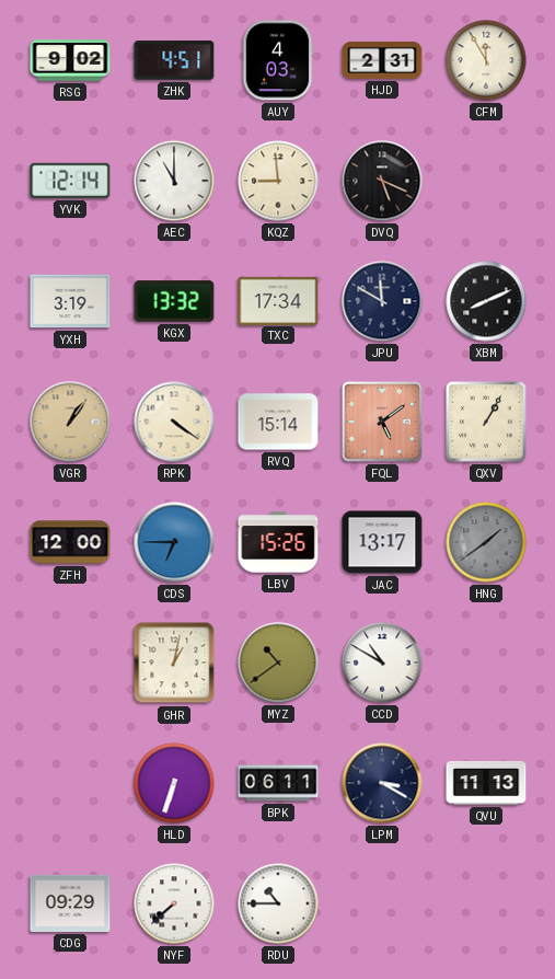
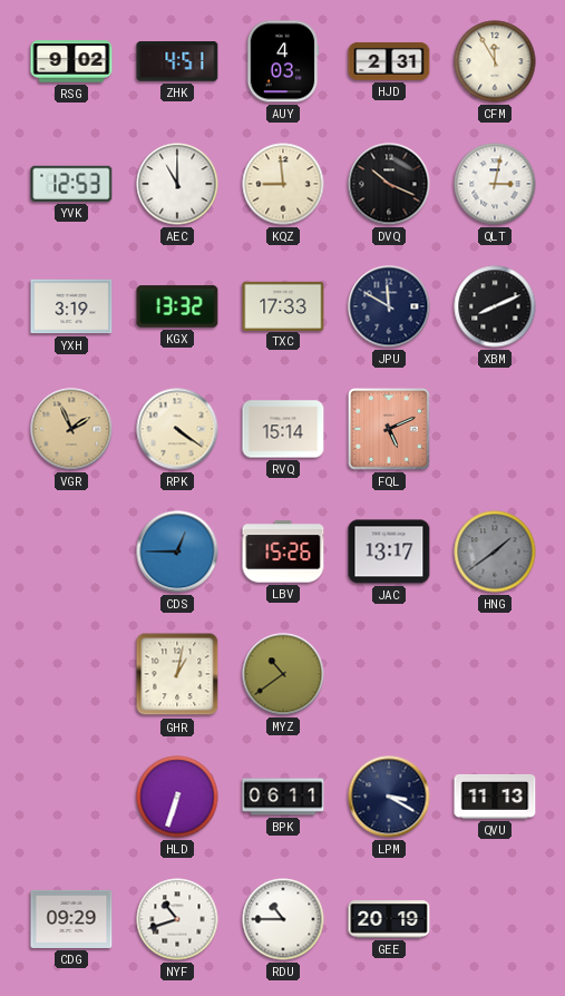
YVK: 12:14 -> 12:53
DVQ: 5:19 -> 10:19
QLT: none -> 3:02
TXC: 17:34 -> 17:33
VGR: 1:06 -> 1:56
FQL: 5:09 -> 5:11
QXV: 1:05 -> none
ZFH: 12:00 -> none
CDS: 6:45 -> 12:45
CCD: 10:50 -> none
NYF: 7:38 -> 10:42
GEE: none -> 20:19
